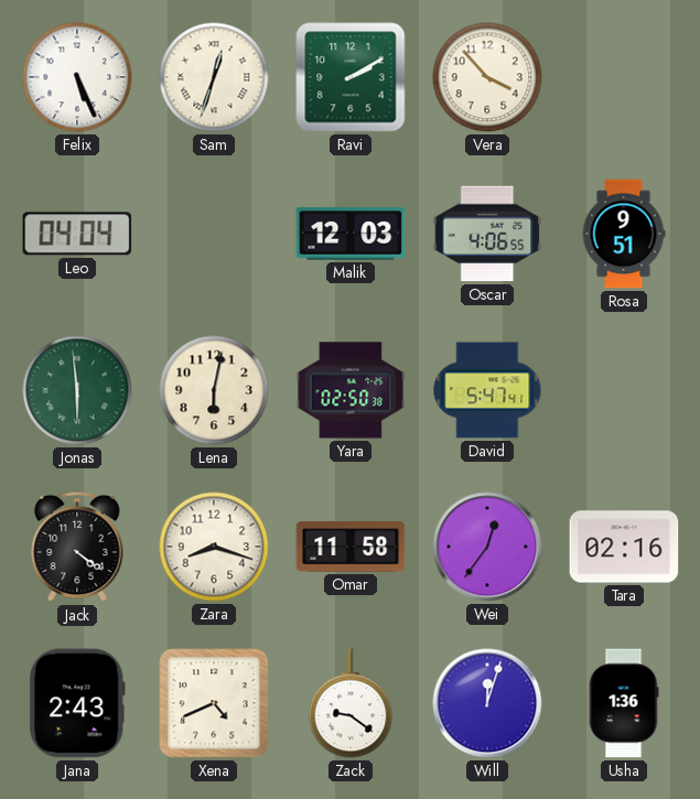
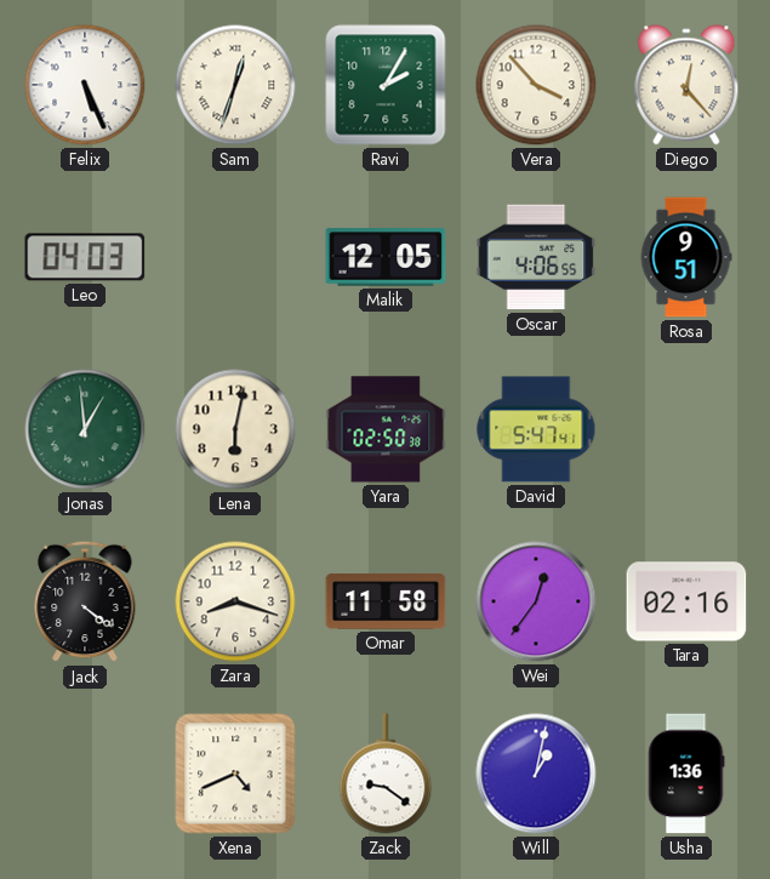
Ravi: 2:10 -> 2:05
Diego: none -> 12:23
Leo: 04:04 -> 04:03
Malik: 12:03 -> 12:05
Jonas: 5:59 -> 12:59
Jana: 2:43 -> none
Will: 12:03 -> 1:02
